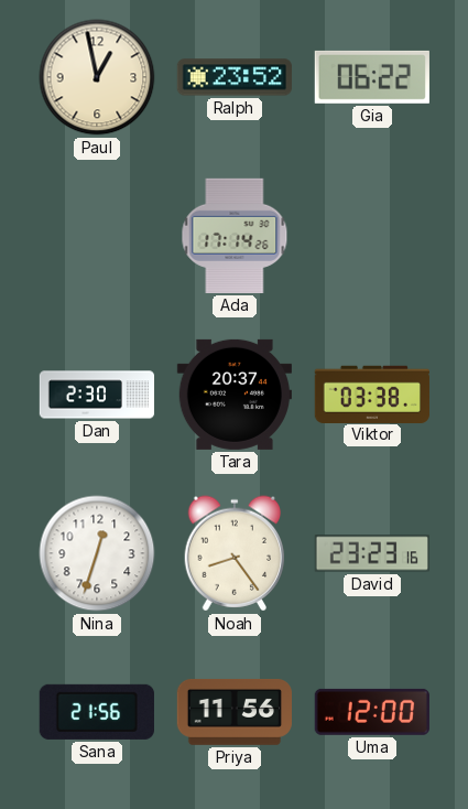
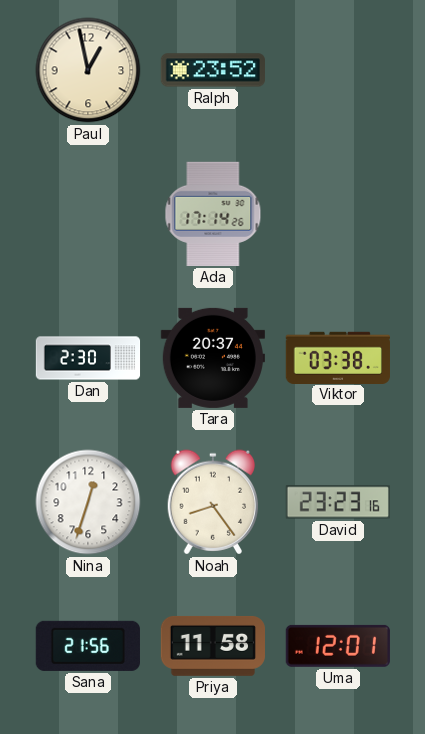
Gia: 06:22 -> none
Priya: 11:56 -> 11:58
Uma: 12:00 -> 12:01
